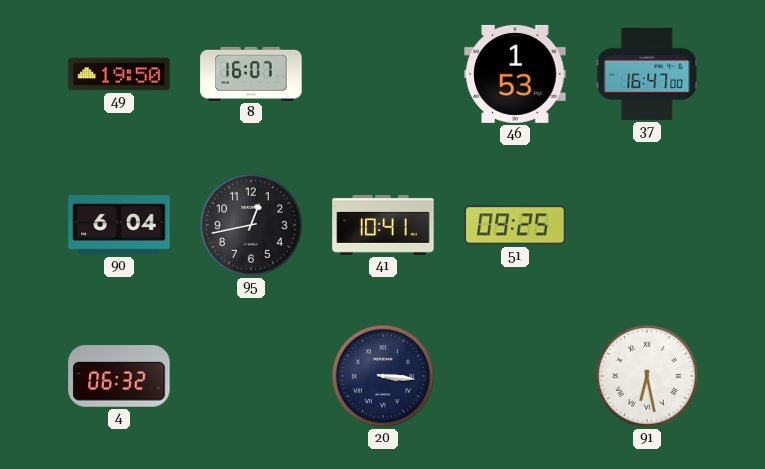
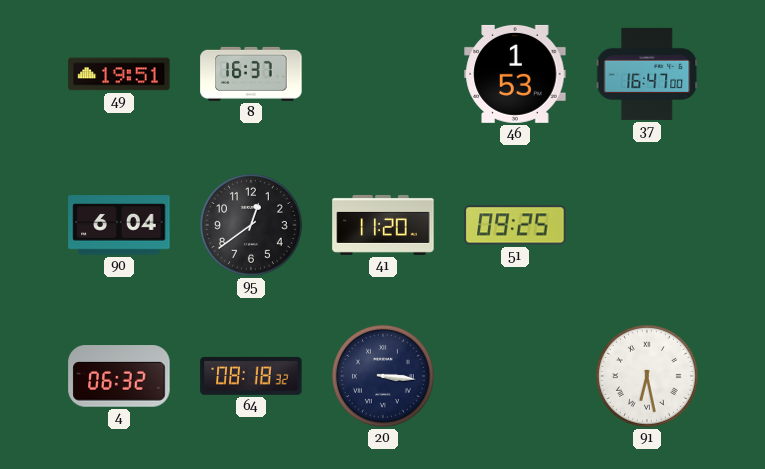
49: 19:50 -> 19:51
8: 16:07 -> 16:37
95: 12:43 -> 12:39
41: 10:41 -> 11:20
64: none -> 08:18
